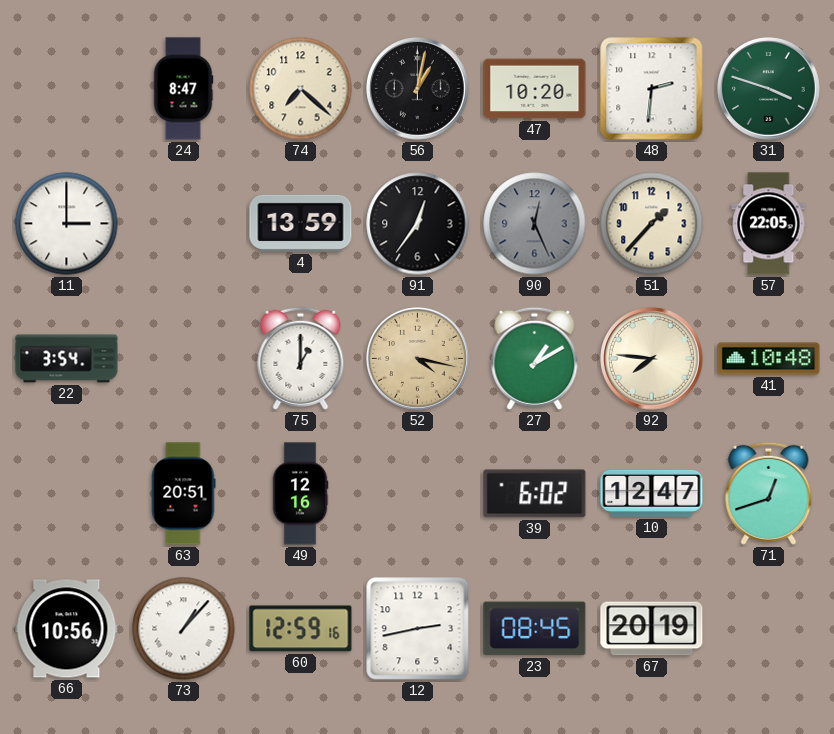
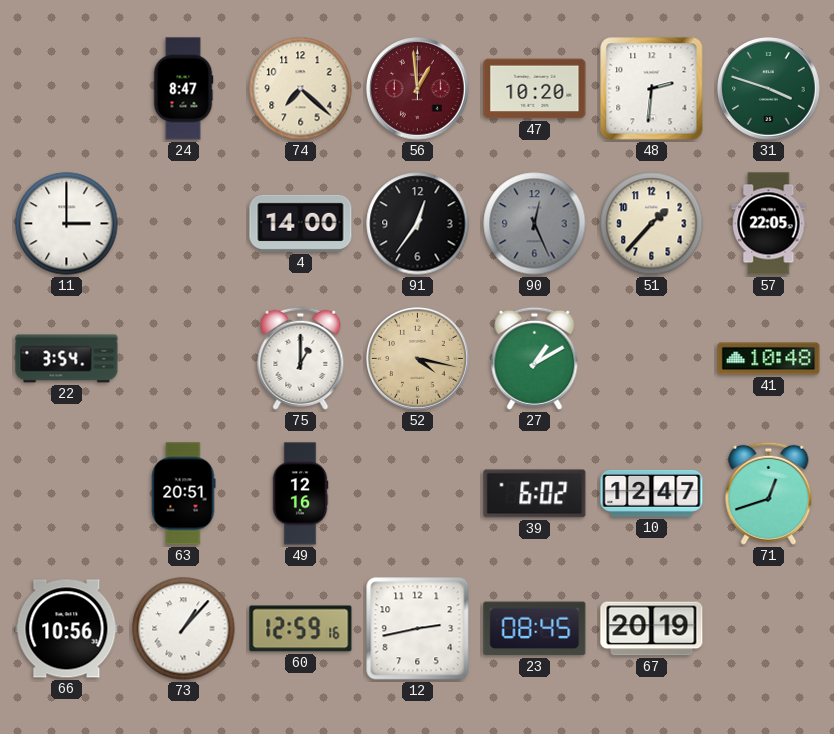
56: 1:02 -> 12:59
56 dial: black -> burgundy
4: 13:59 -> 14:00
92: 7:46 -> none
